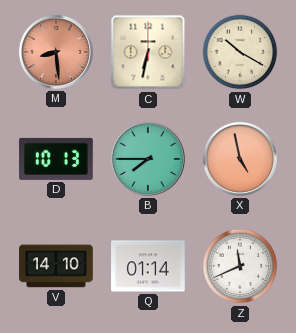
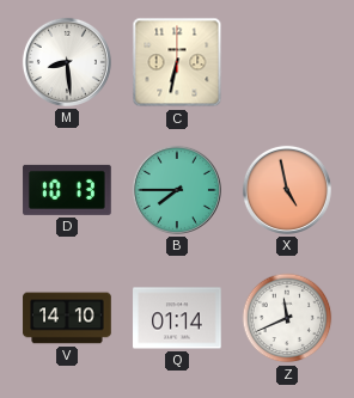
M dial: salmon -> white
W: 10:20 -> none
